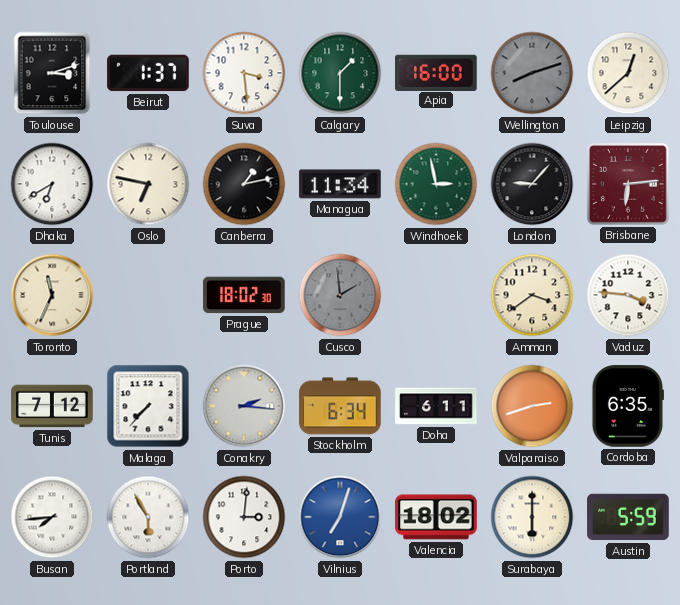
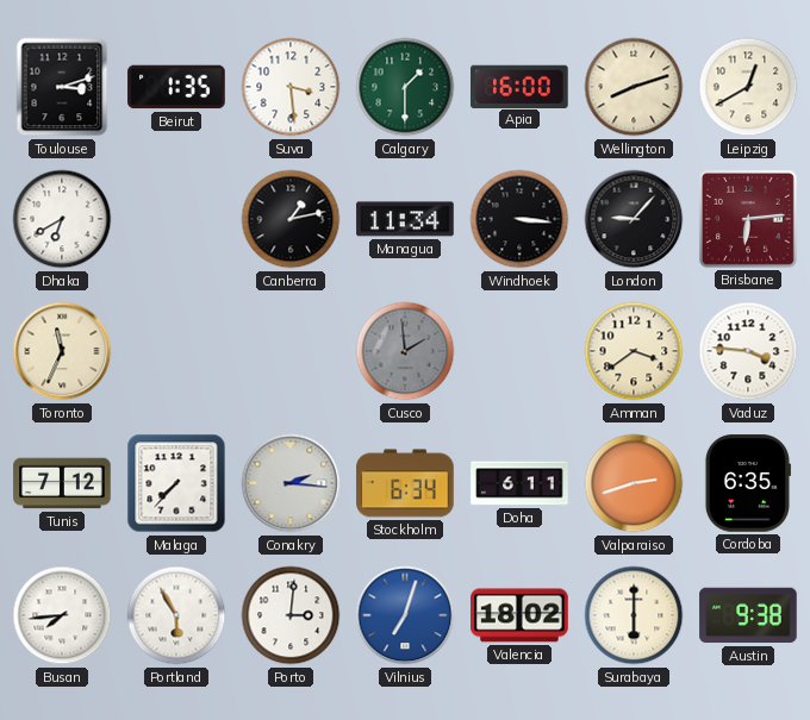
Beirut: 1:37 -> 1:35
Wellington dial: grey -> cream
Leipzig: 12:38 -> 12:40
Oslo: 6:47 -> none
Windhoek: 2:58 -> 3:16
Windhoek dial: green -> black
Prague: 18:02 -> none
Austin: 5:59 -> 9:38
